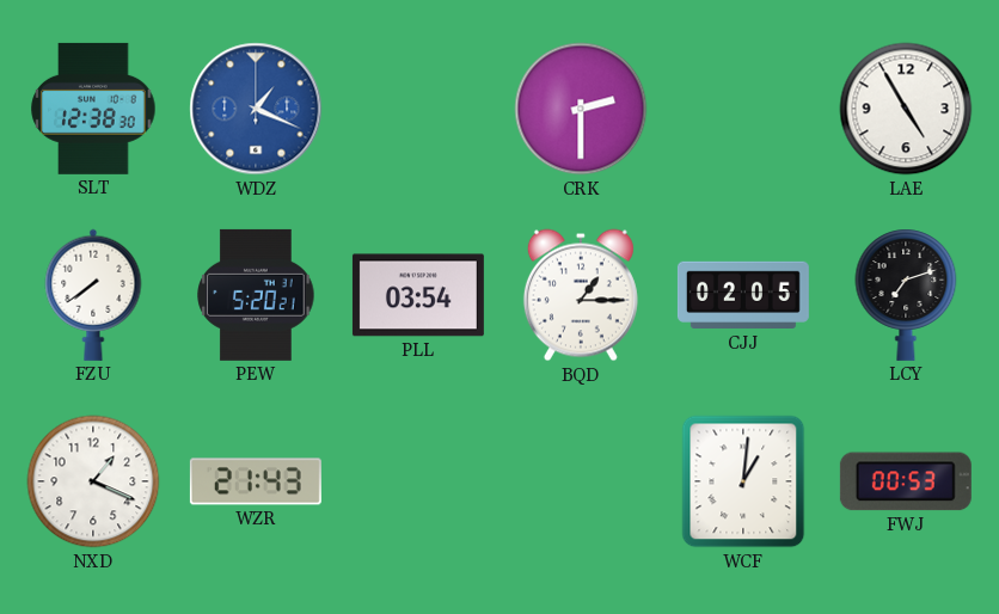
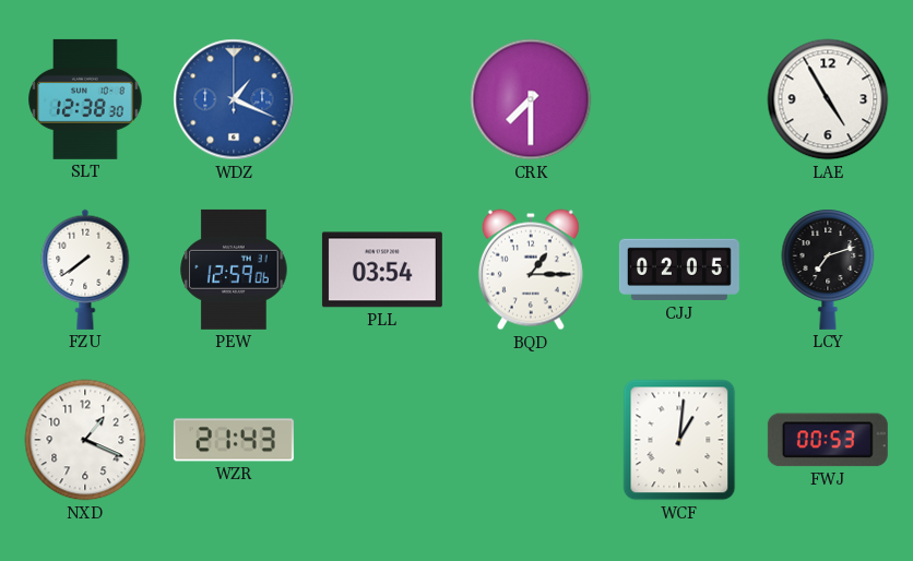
CRK: 2:30 -> 7:30
PEW: 5:20 -> 12:59
